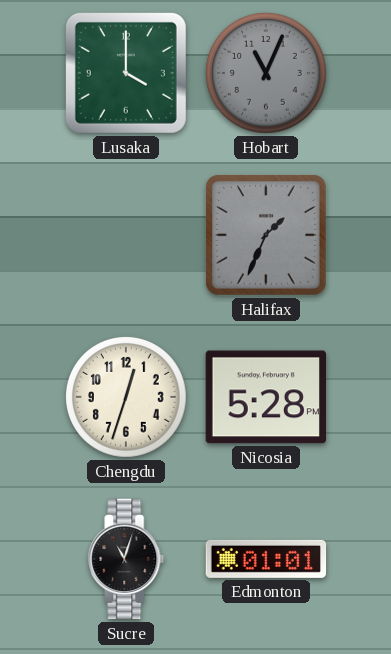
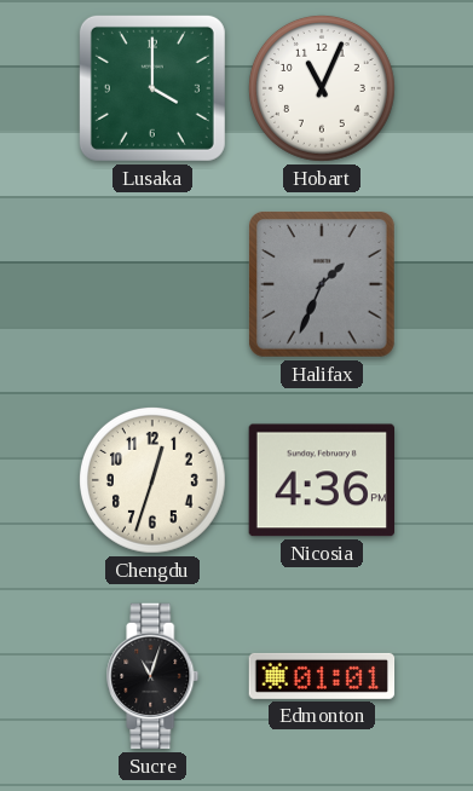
Hobart dial: grey -> white
Nicosia: 5:28 -> 4:36
